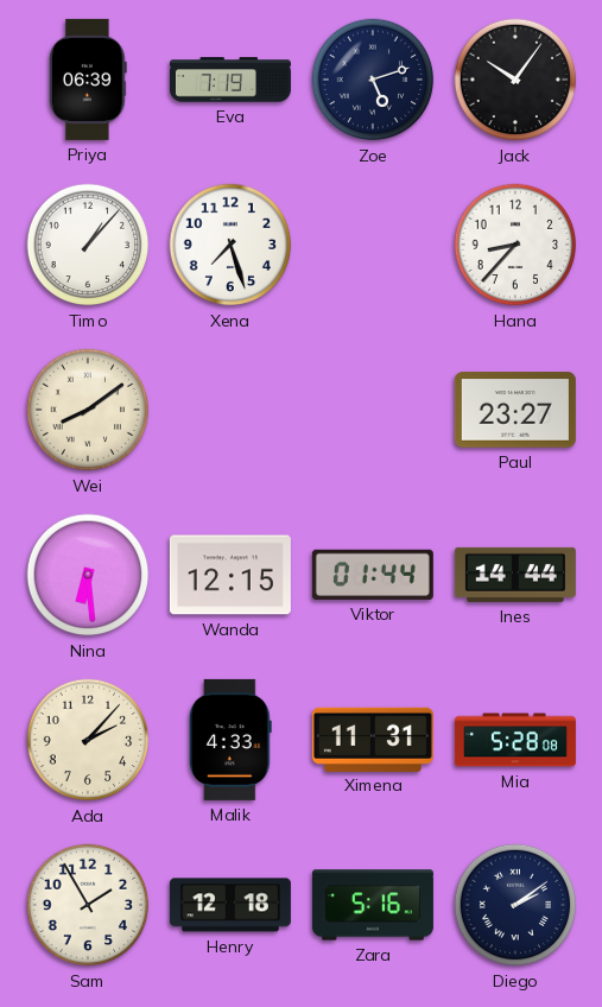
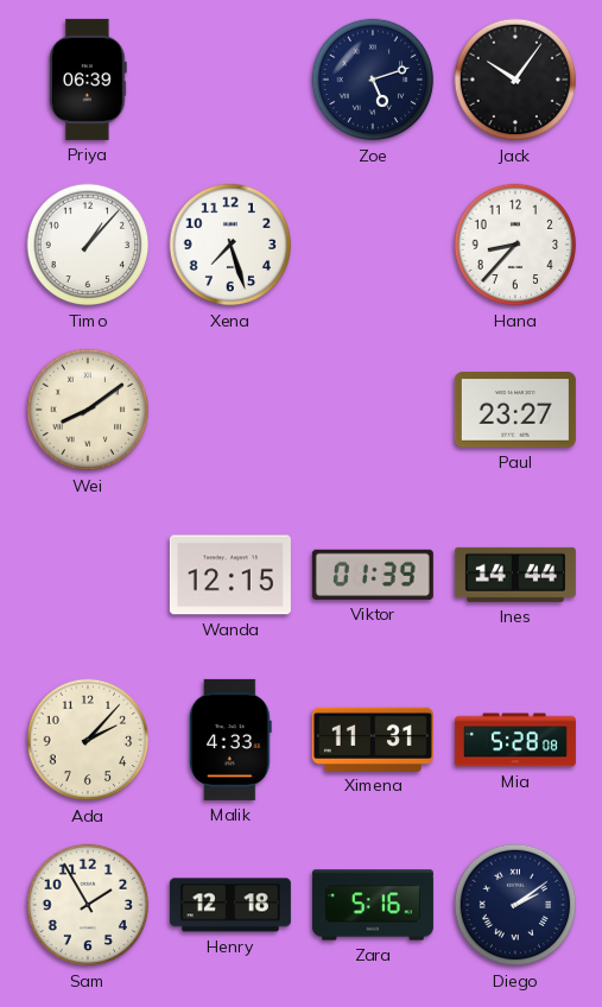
Eva: 7:19 -> none
Nina: 6:29 -> none
Viktor: 01:44 -> 01:39
